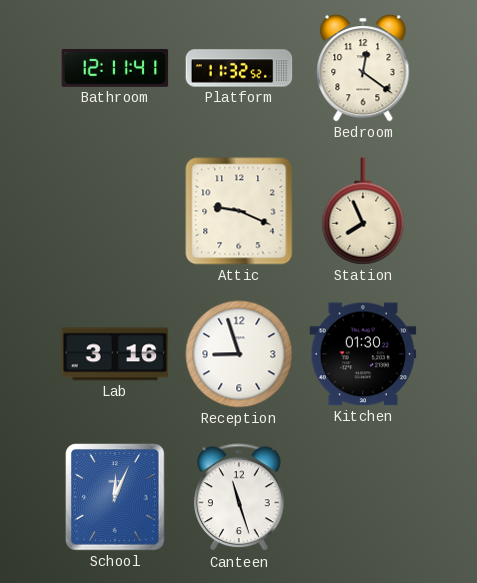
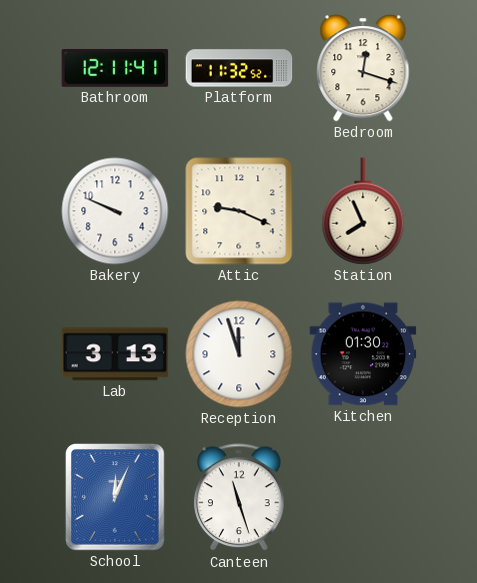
Bedroom: 12:21 -> 12:18
Bakery: none -> 9:49
Lab: 3:16 -> 3:13
Reception: 8:57 -> 11:57
